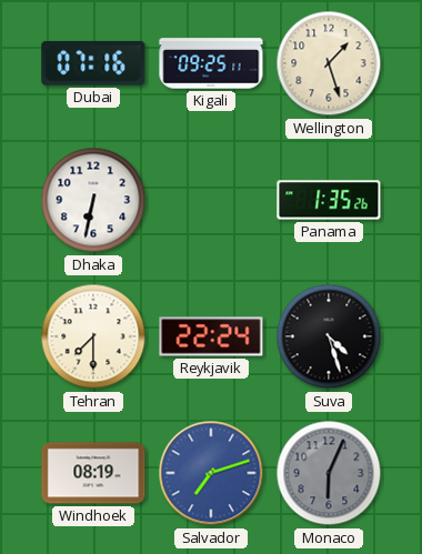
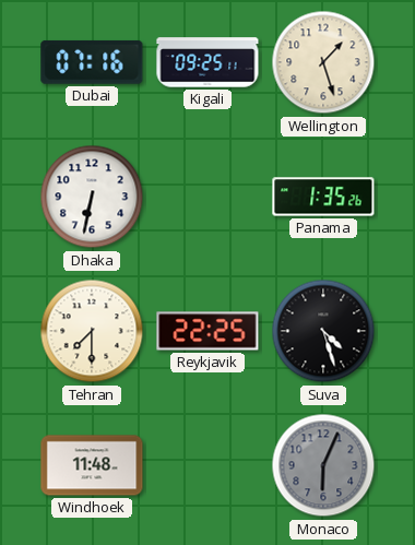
Reykjavik: 22:24 -> 22:25
Windhoek: 08:19 -> 11:48
Salvador: 7:12 -> none
